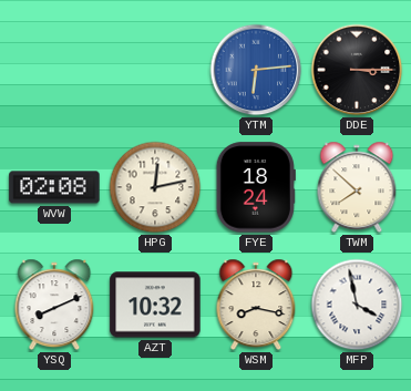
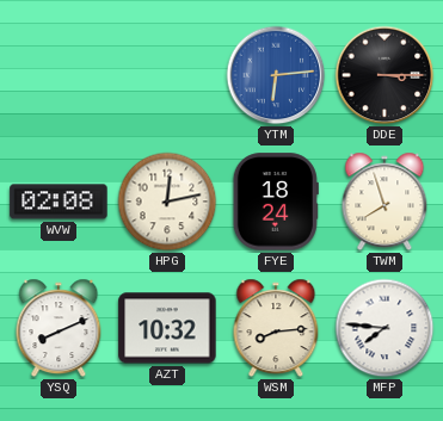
TWM: 7:52 -> 7:57
WSM: 8:17 -> 8:14
MFP: 3:58 -> 7:46
